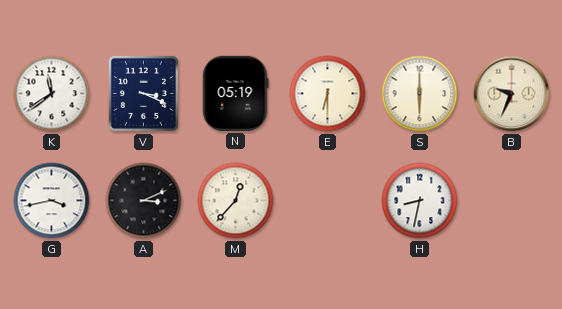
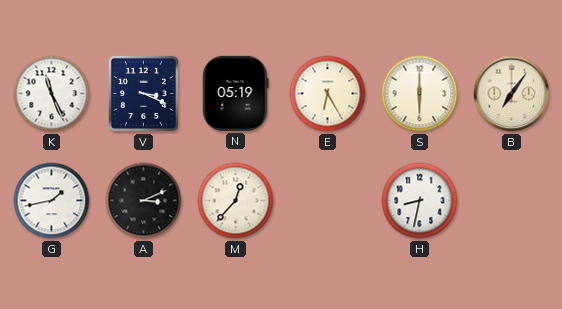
K: 11:39 -> 11:26
E: 6:30 -> 6:25
B: 9:34 -> 7:06
G: 3:43 -> 1:43
